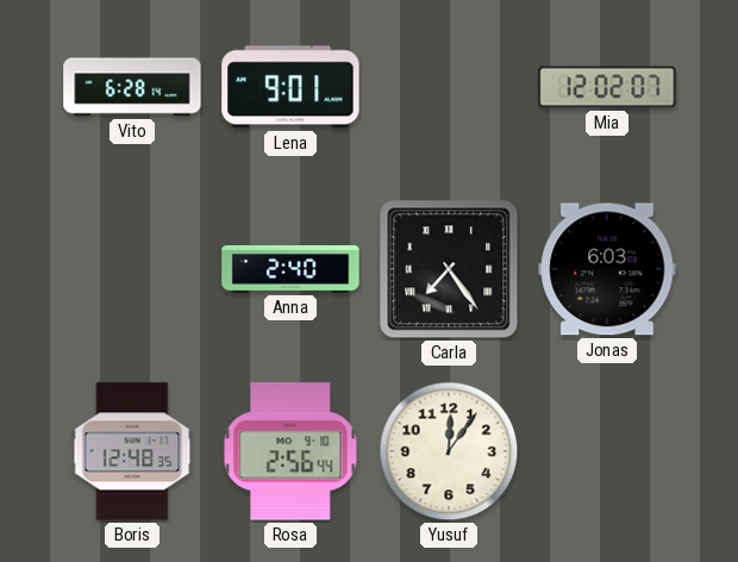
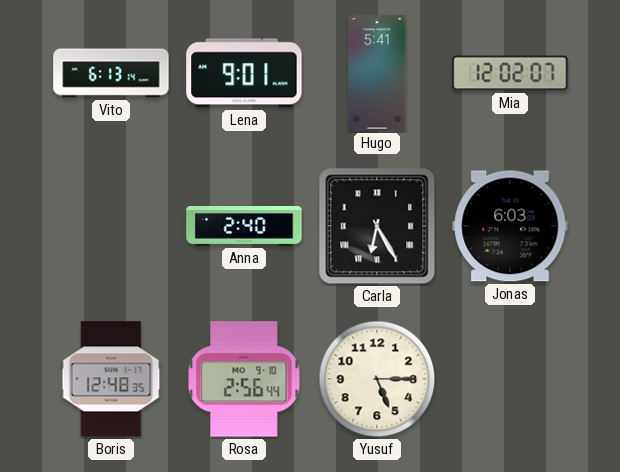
Vito: 6:28 -> 6:13
Hugo: none -> 5:41
Carla: 7:24 -> 6:25
Yusuf: 12:06 -> 5:15
